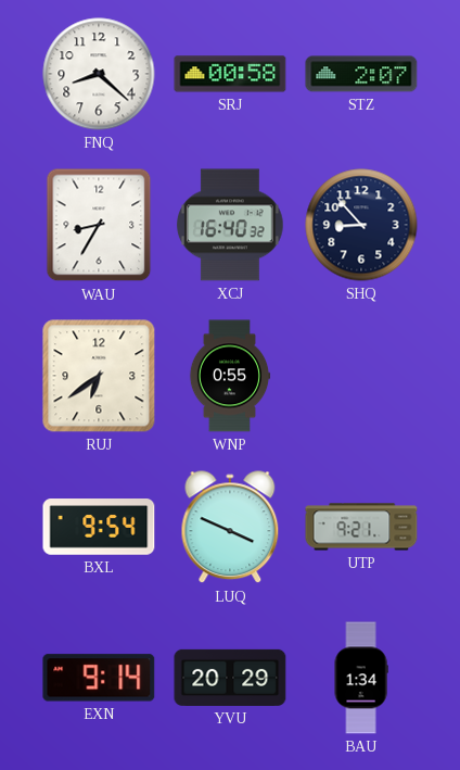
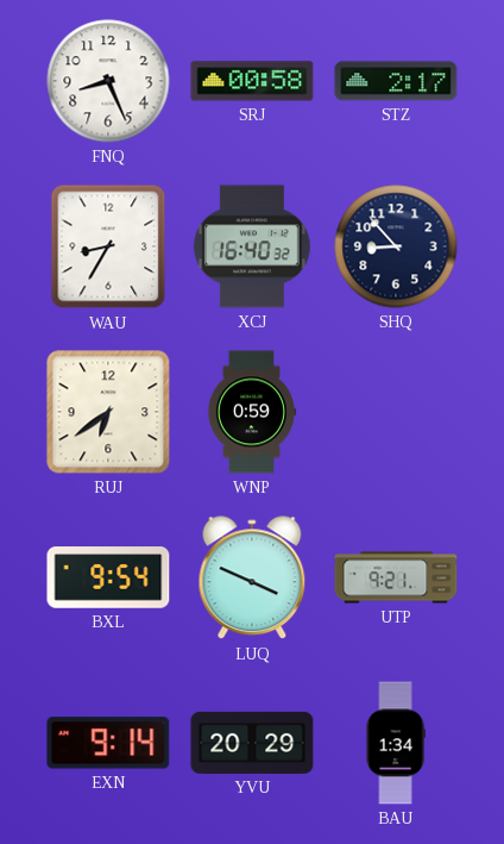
FNQ: 8:22 -> 8:26
STZ: 2:07 -> 2:17
WNP: 0:55 -> 0:59
